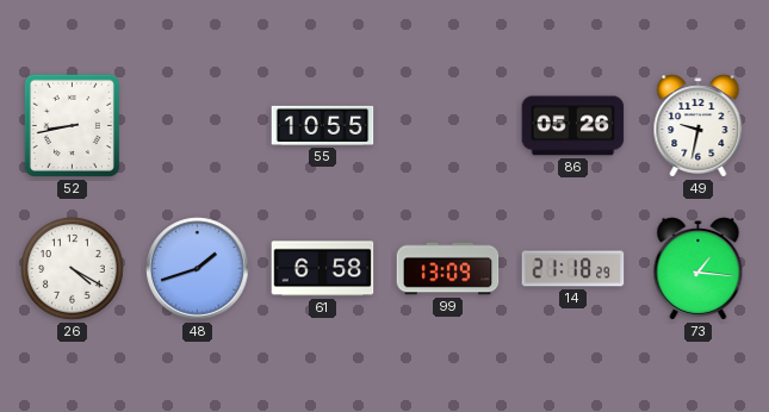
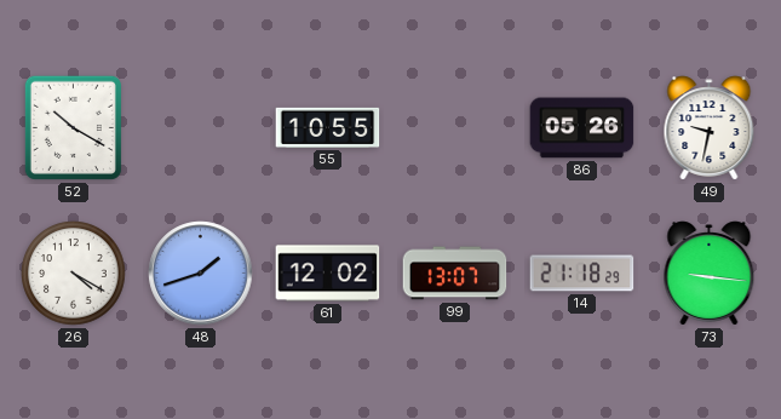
52: 8:43 -> 10:20
61: 6:58 -> 12:02
99: 13:09 -> 13:07
73: 1:16 -> 9:16
